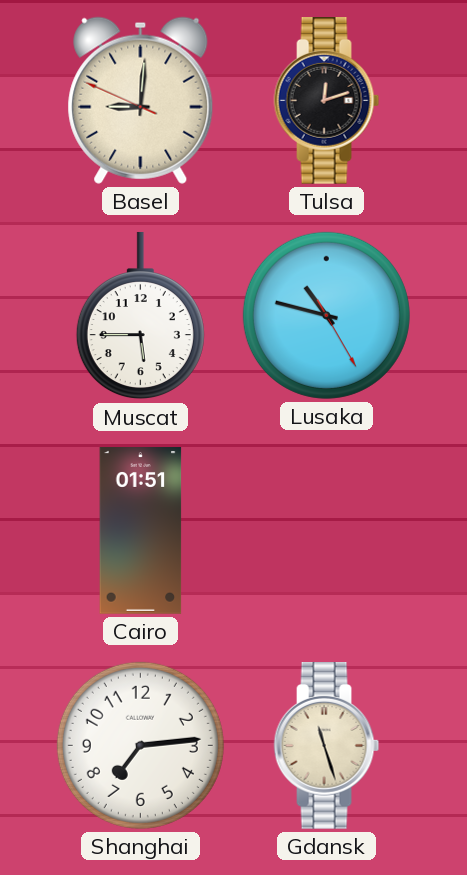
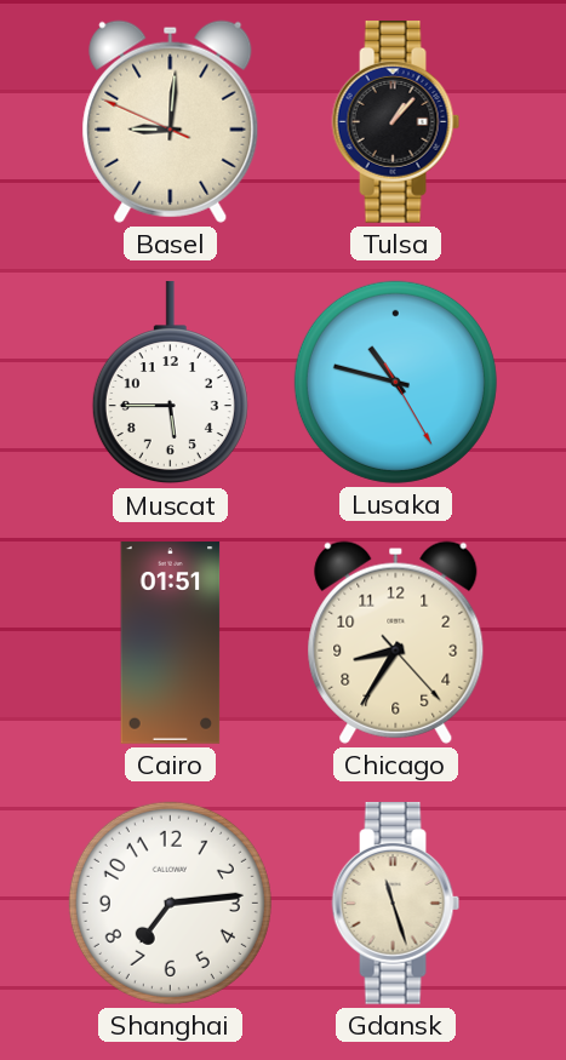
Tulsa: 12:12 -> 1:07
Chicago: none -> 8:35
